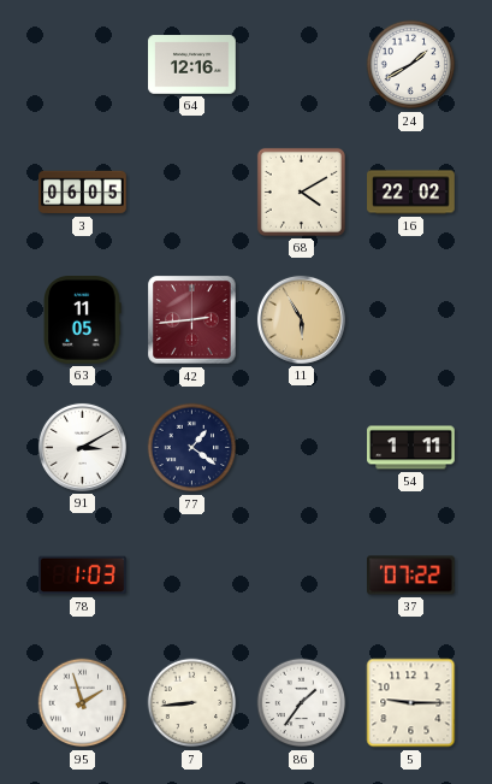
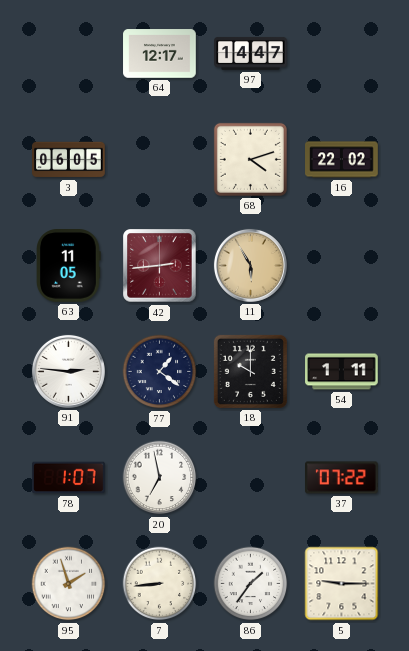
64: 12:16 -> 12:17
97: none -> 14:47
24: 1:40 -> none
68: 4:10 -> 4:12
91: 3:10 -> 2:46
18: none -> 10:00
78: 1:03 -> 1:07
20: none -> 6:58
